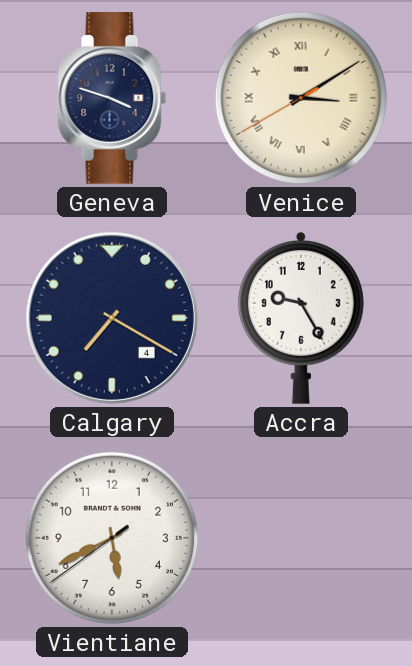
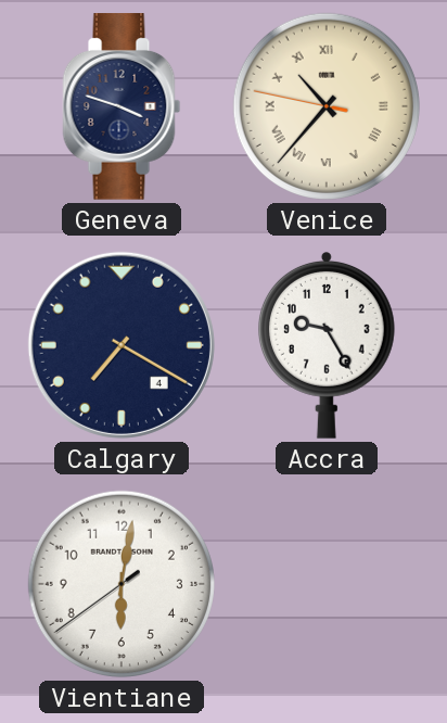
Venice: 3:09 -> 10:36
Vientiane: 5:40 -> 6:01
